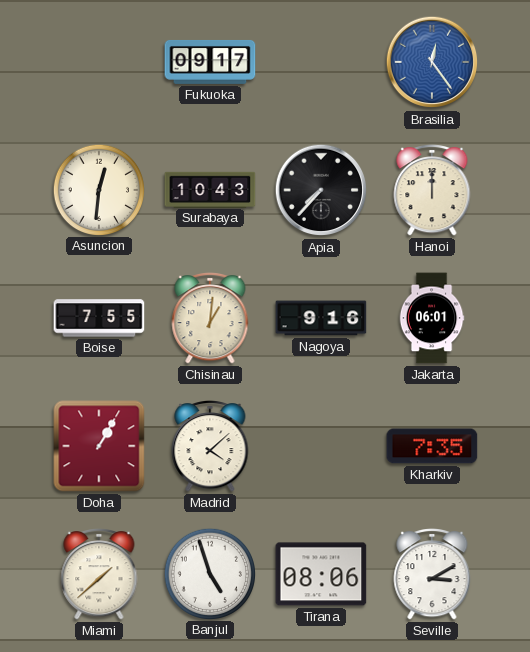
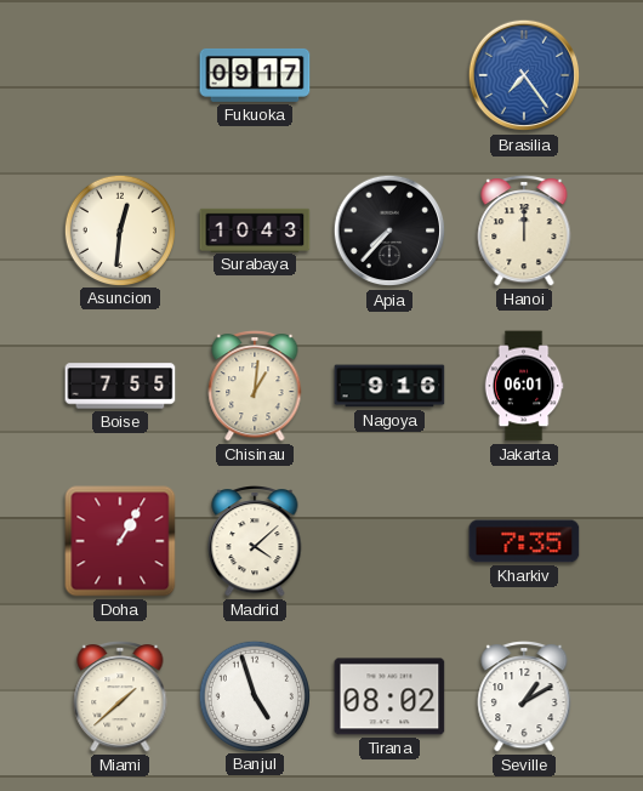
Brasilia: 12:24 -> 7:24
Tirana: 08:06 -> 08:02
Seville: 3:10 -> 1:10
